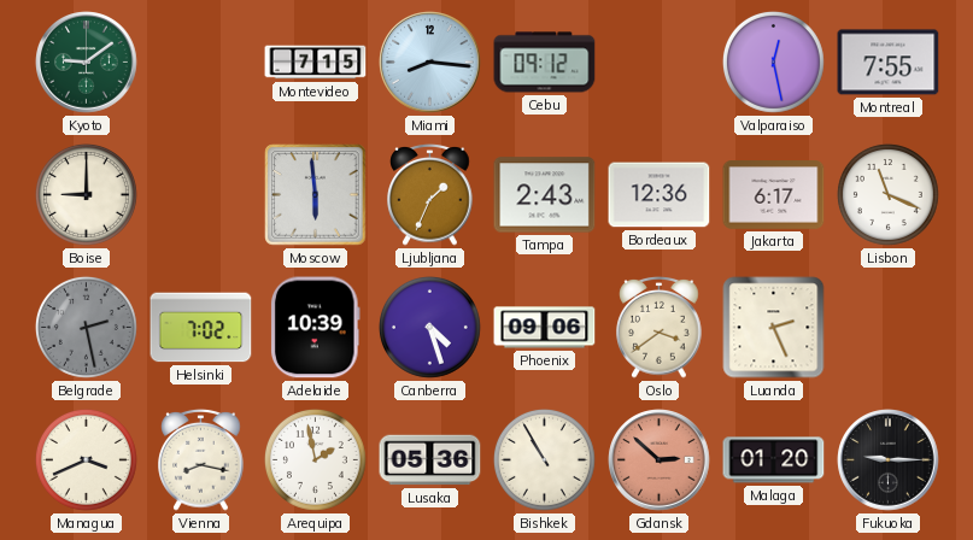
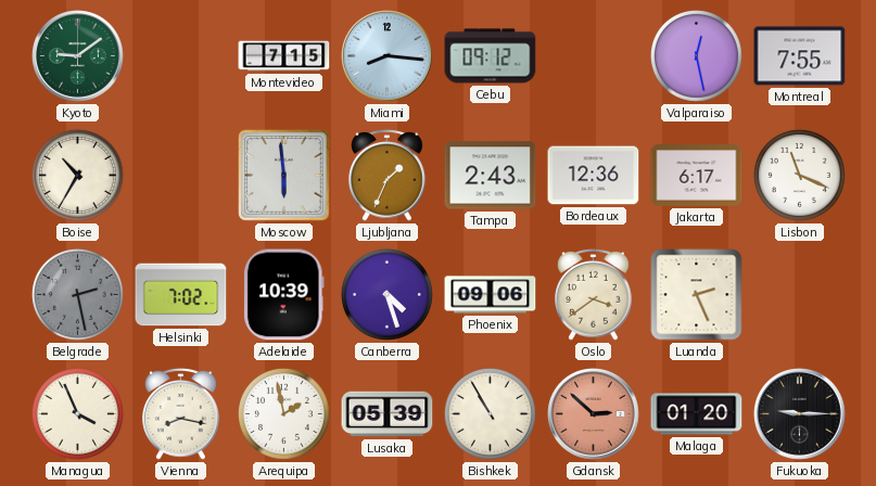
Boise: 9:00 -> 10:35
Managua: 3:41 -> 3:56
Lusaka: 05:36 -> 05:39
